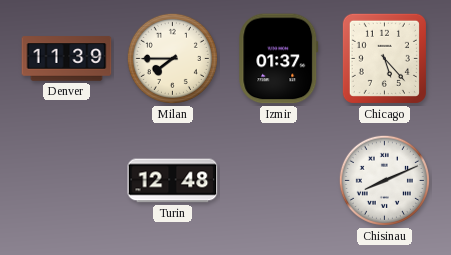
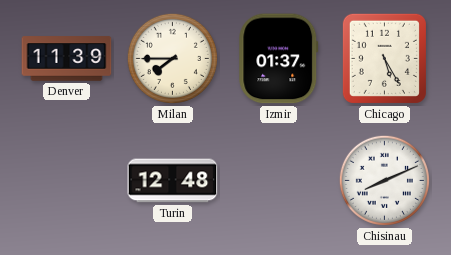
Chicago: 5:23 -> 5:25
